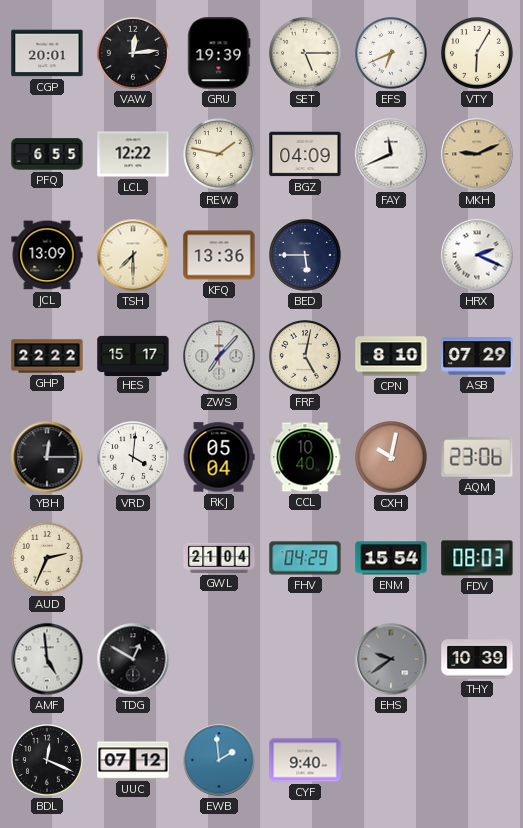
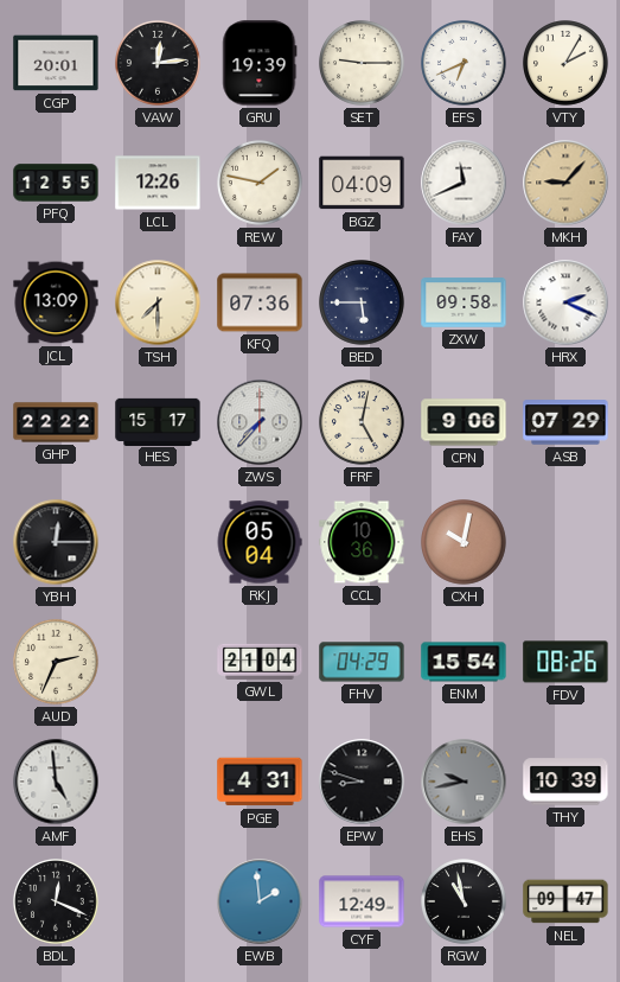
SET: 5:15 -> 9:15
VTY: 6:05 -> 2:05
PFQ: 6:55 -> 12:55
LCL: 12:22 -> 12:26
MKH: 9:11 -> 9:07
KFQ: 13:36 -> 07:36
ZXW: none -> 09:58
ZWS: 7:07 -> 7:37
CPN: 8:10 -> 9:06
VRD: 4:01 -> none
CCL: 10:40 -> 10:36
AQM: 23:06 -> none
FDV: 08:03 -> 08:26
TDG: 12:50 -> none
PGE: none -> 4:31
EPW: none -> 8:48
EHS: 9:39 -> 9:43
UUC: 07:12 -> none
CYF: 9:40 -> 12:49
RGW: none -> 10:58
NEL: none -> 09:47
